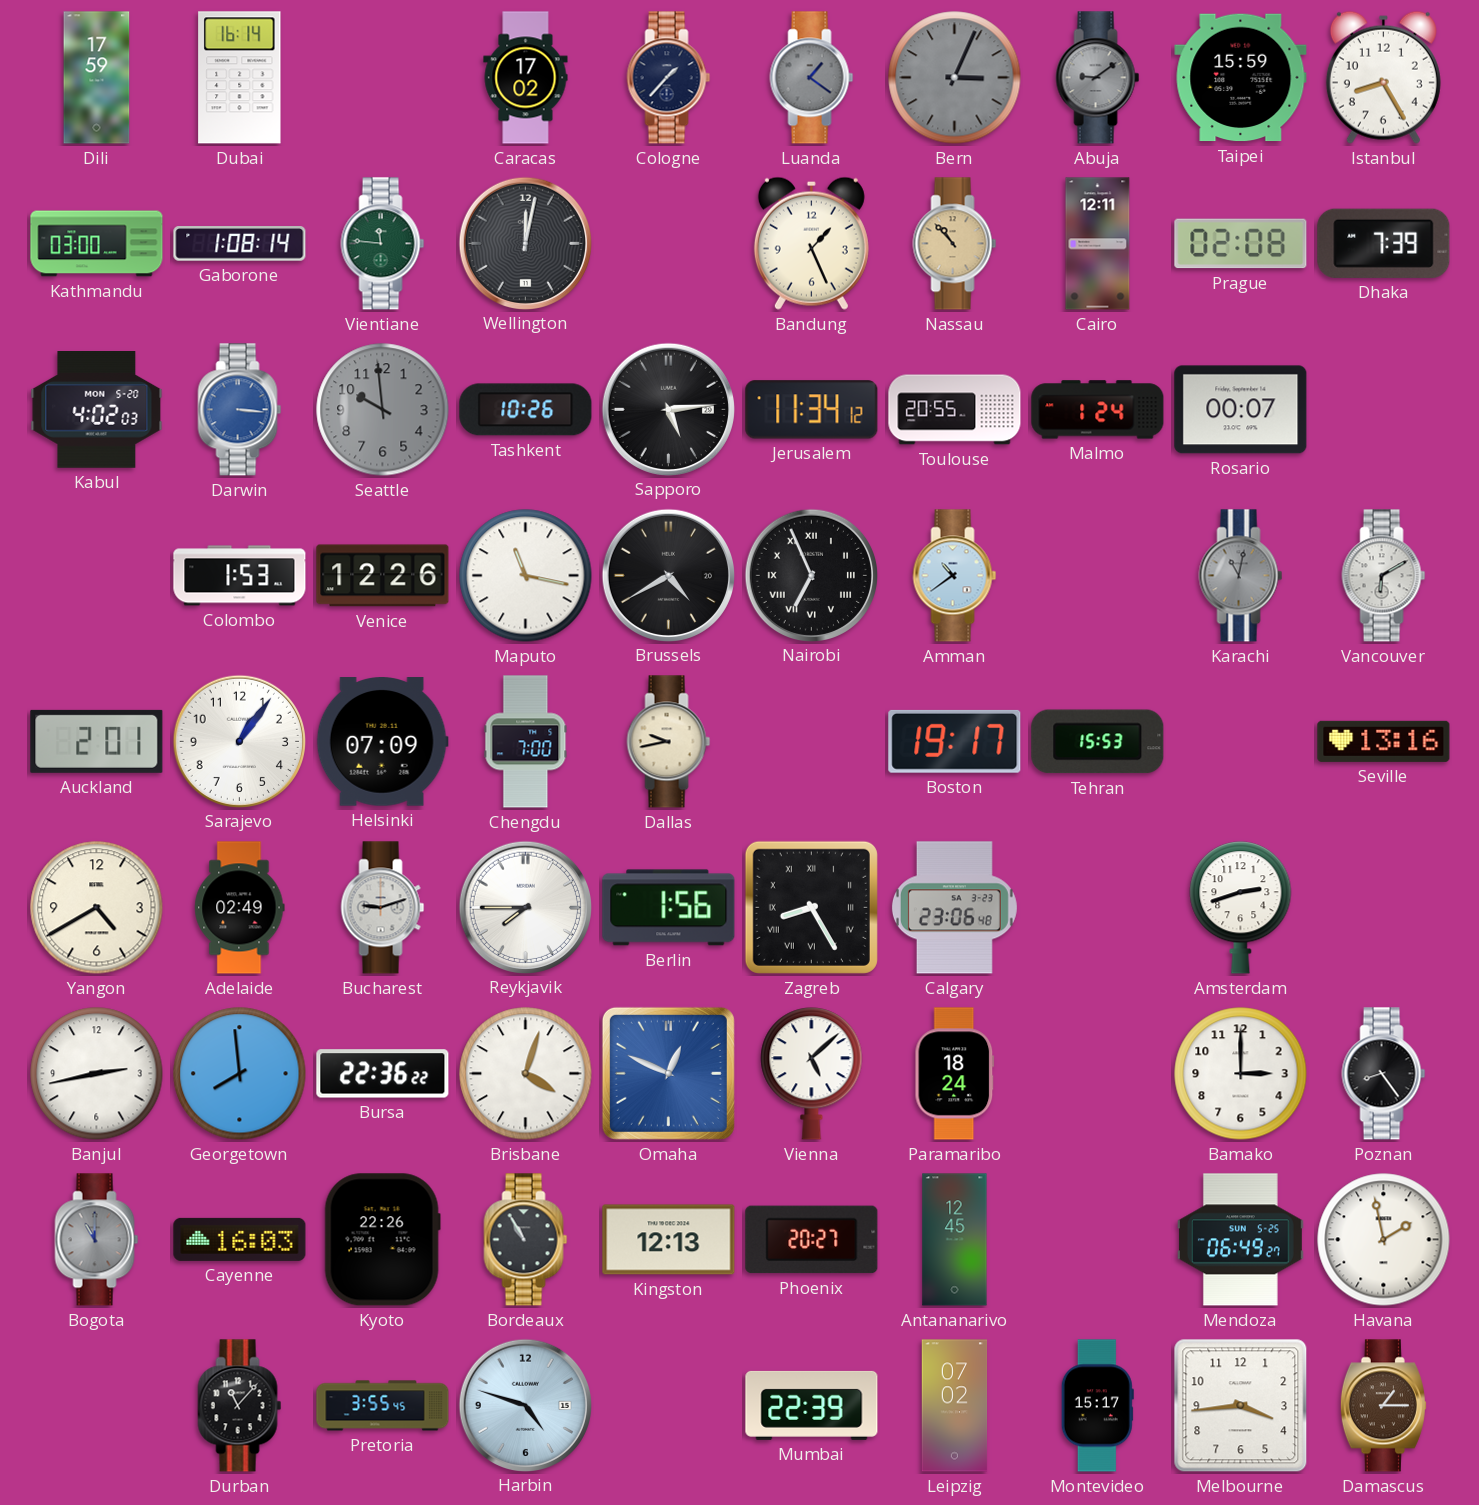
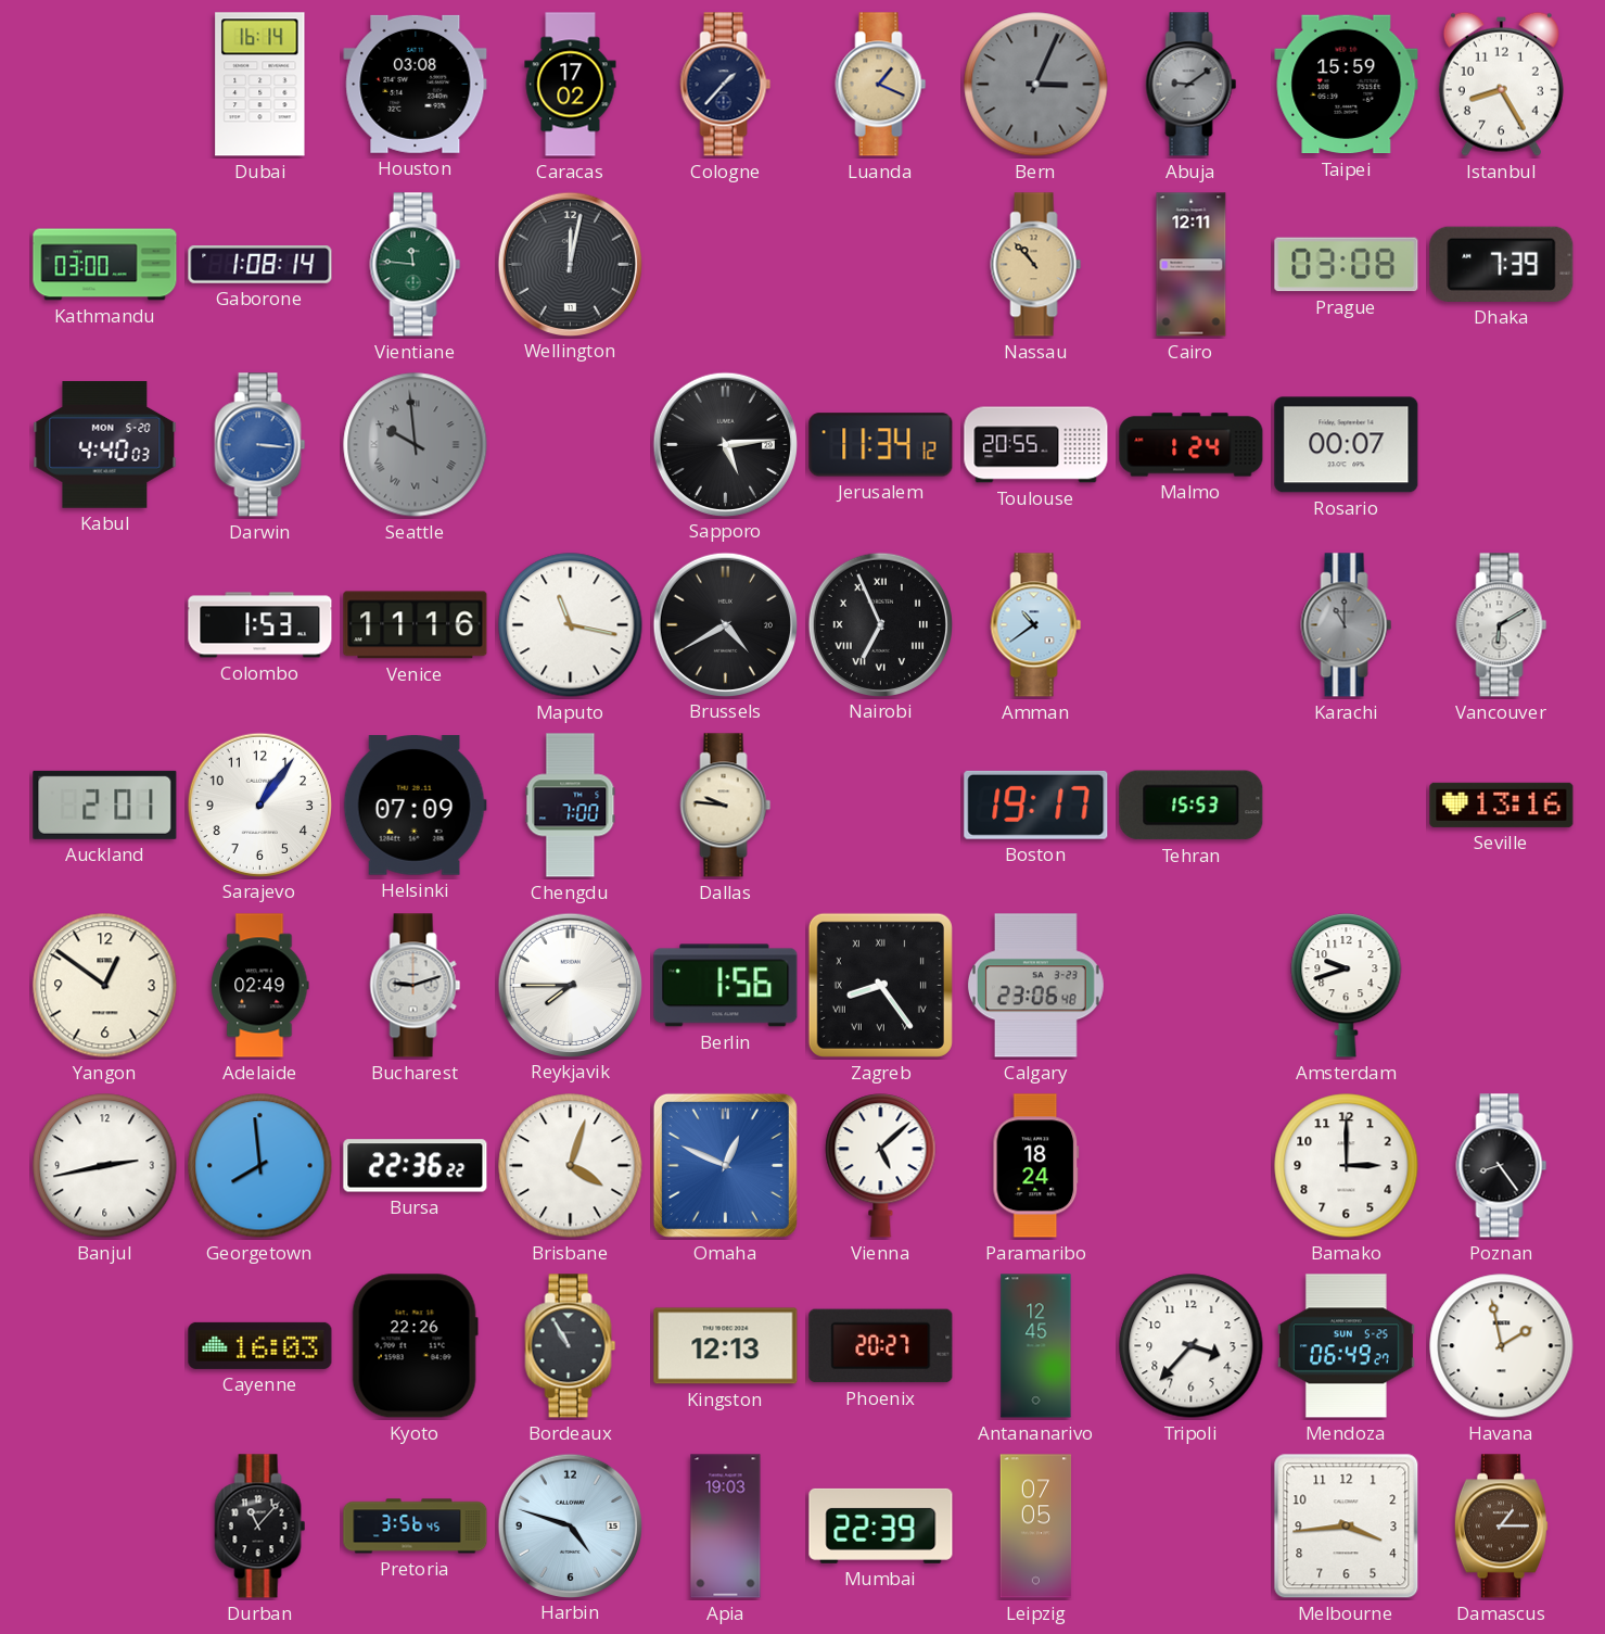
Dili: 17:59 -> none
Houston: none -> 03:08
Luanda: 1:21 -> 1:19
Luanda dial: grey -> champagne
Bandung: 1:26 -> none
Prague: 02:08 -> 03:08
Kabul: 4:02 -> 4:40
Seattle numerals: Arabic -> Roman
Tashkent: 10:26 -> none
Venice: 12:26 -> 11:16
Karachi: 11:02 -> 11:00
Dallas: 9:43 -> 9:46
Yangon: 4:40 -> 12:51
Zagreb: 8:25 -> 8:24
Amsterdam: 2:42 -> 9:42
Bogota: 11:00 -> none
Tripoli: none -> 3:37
Pretoria: 3:55 -> 3:56
Apia: none -> 19:03
Leipzig: 07:02 -> 07:05
Montevideo: 15:17 -> none
